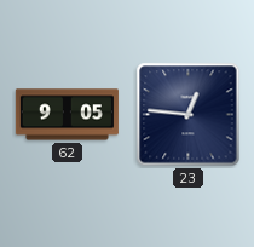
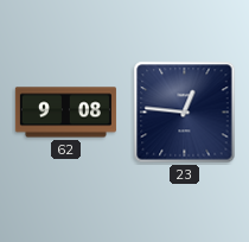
62: 9:05 -> 9:08
